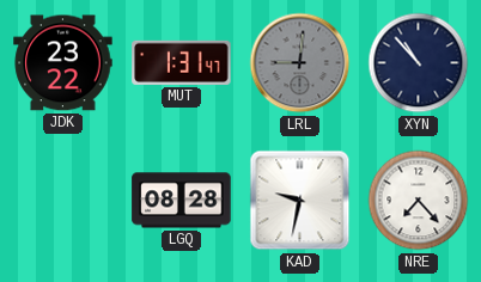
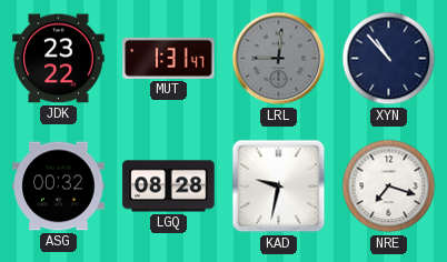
ASG: none -> 00:32
NRE: 7:23 -> 7:18
